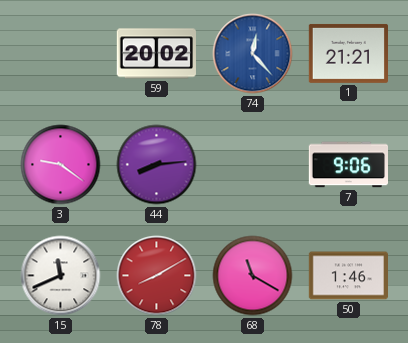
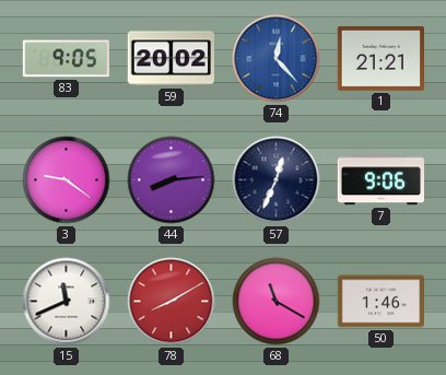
83: none -> 9:05
57: none -> 12:34
